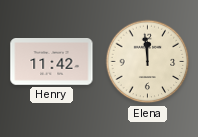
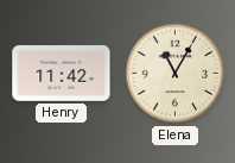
Elena: 11:59 -> 11:05
